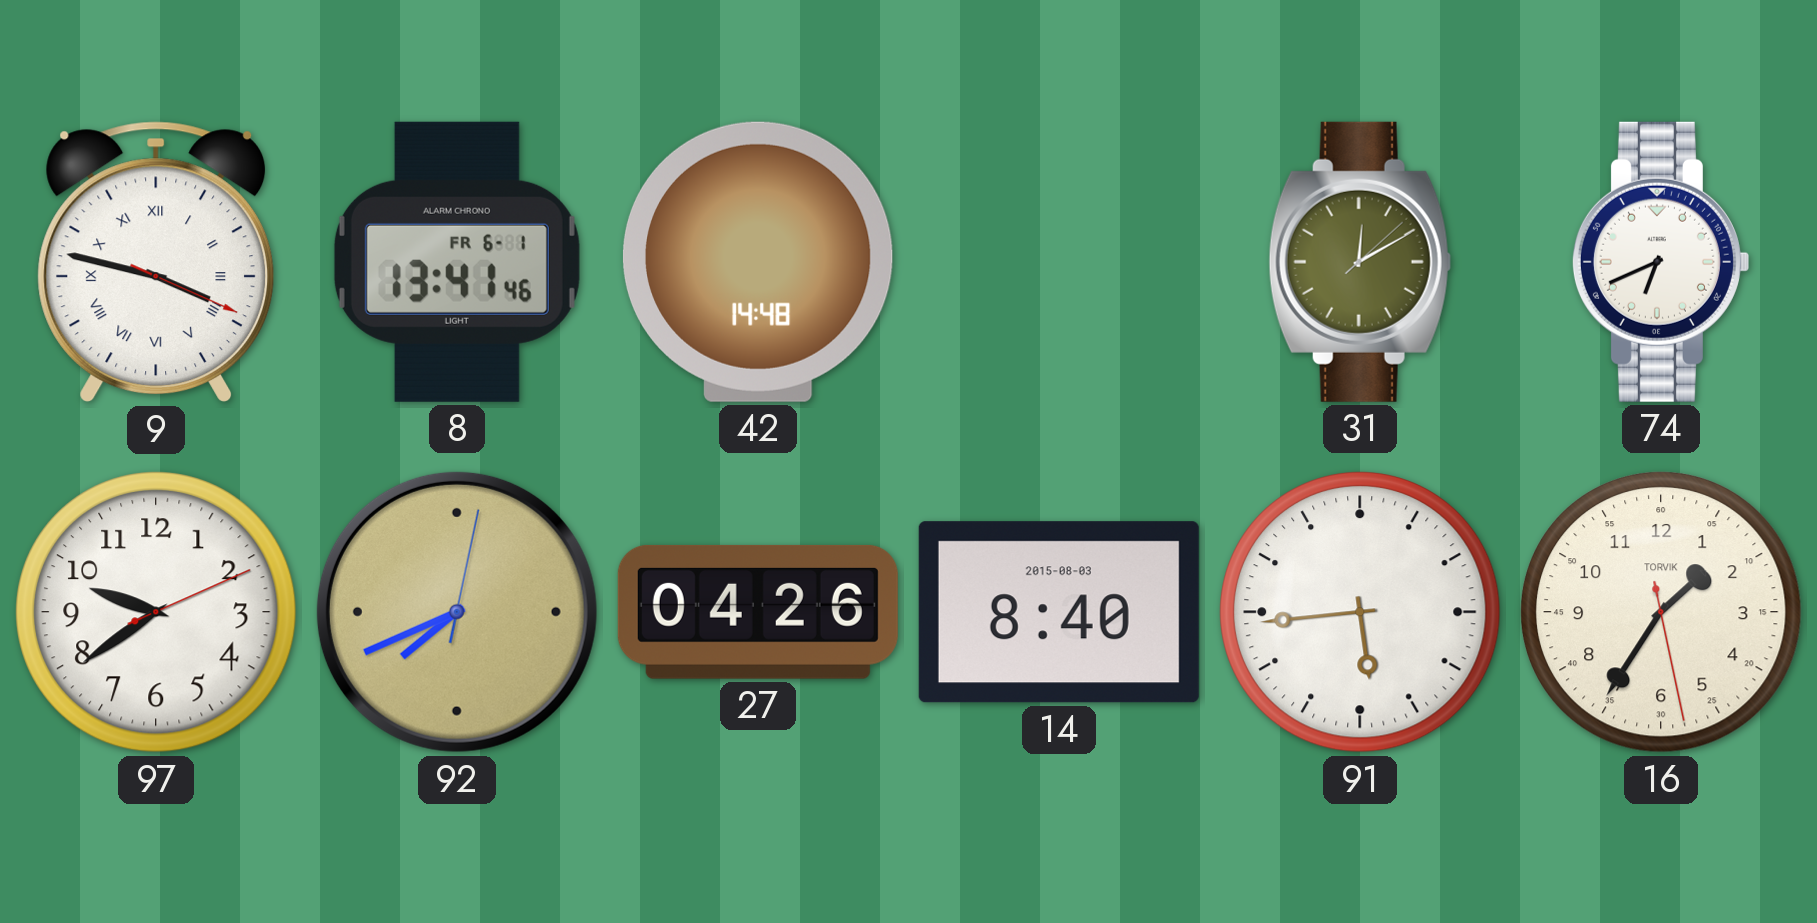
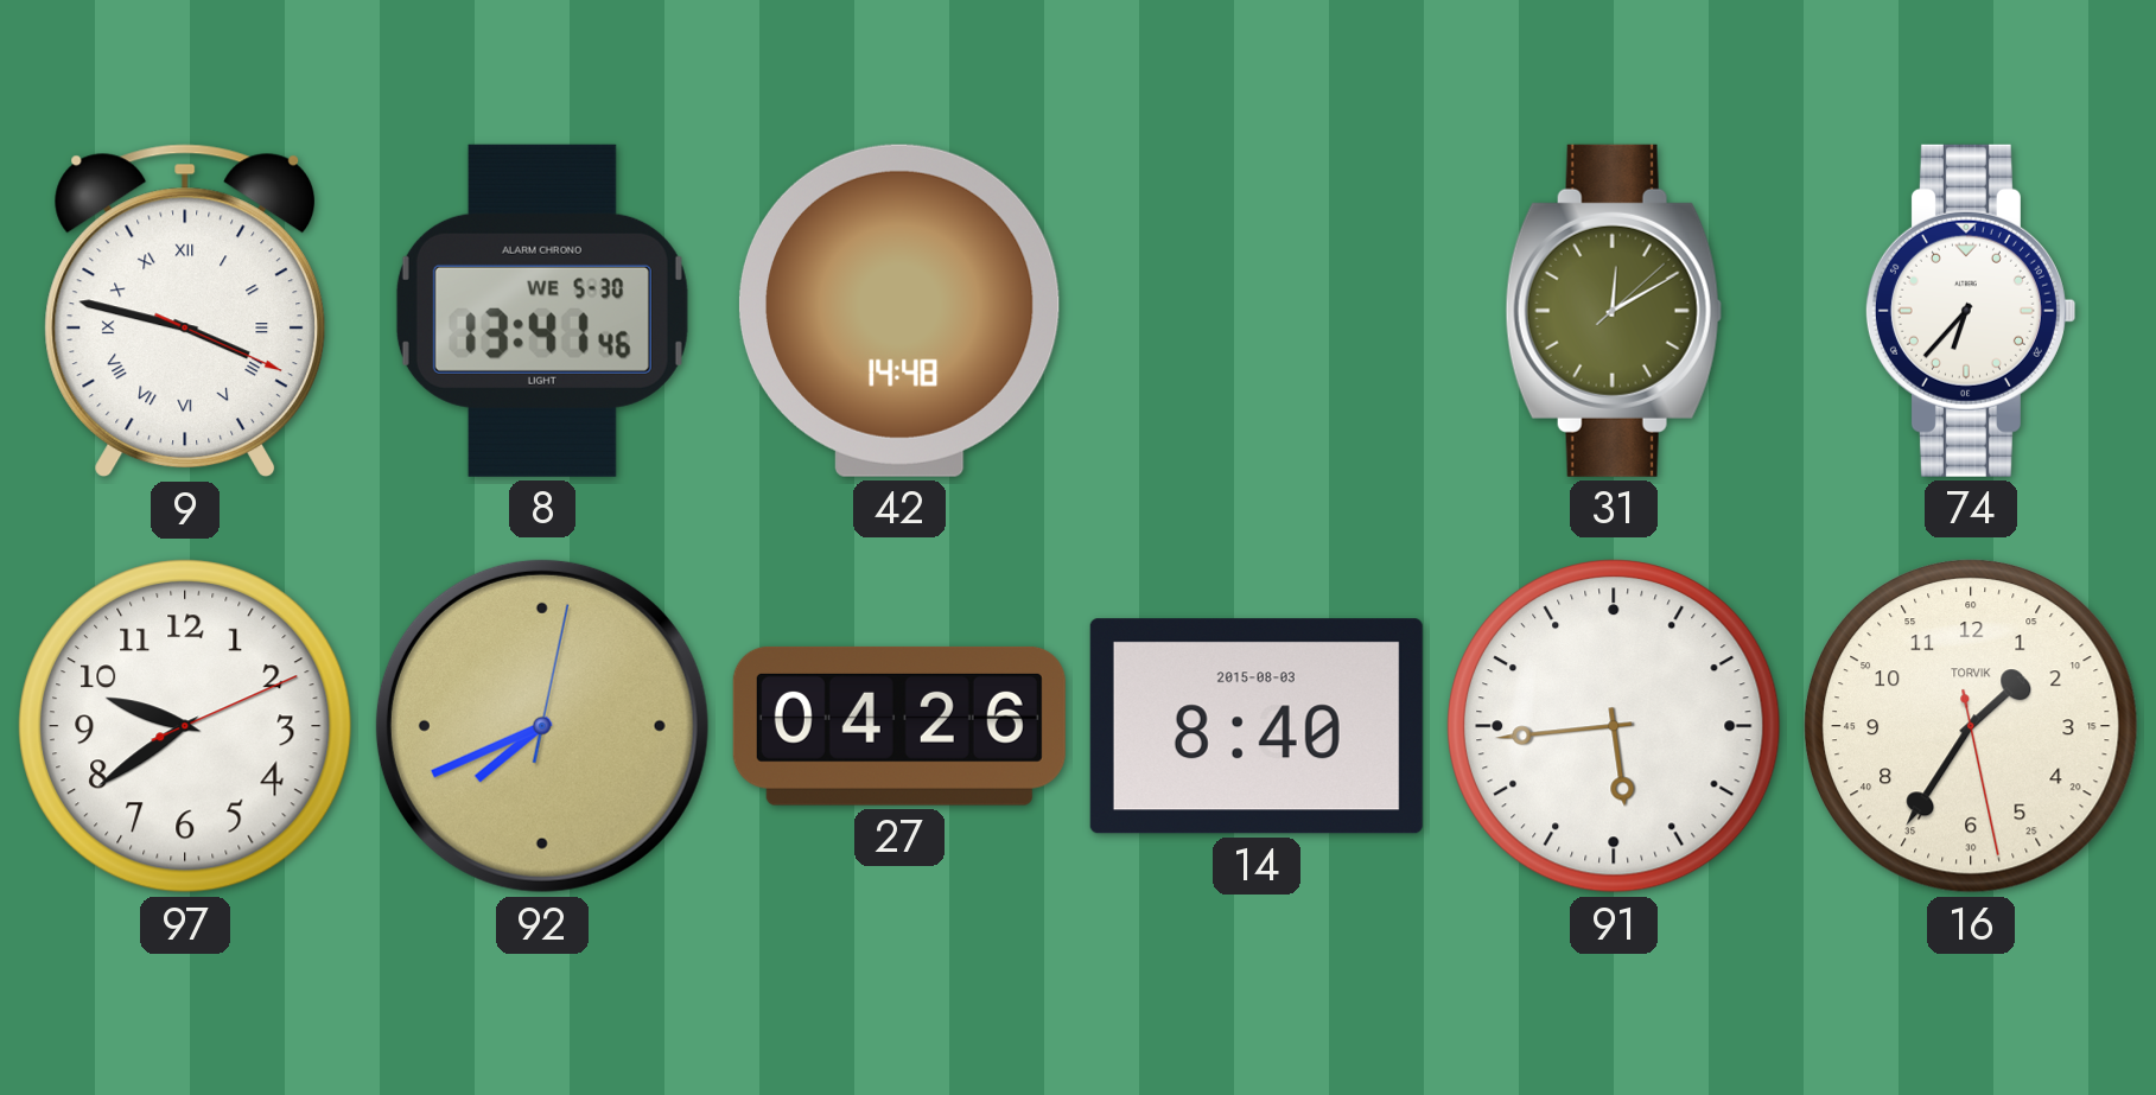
8 date: FR 6-1 -> WE 5-30
74: 6:41 -> 6:37
